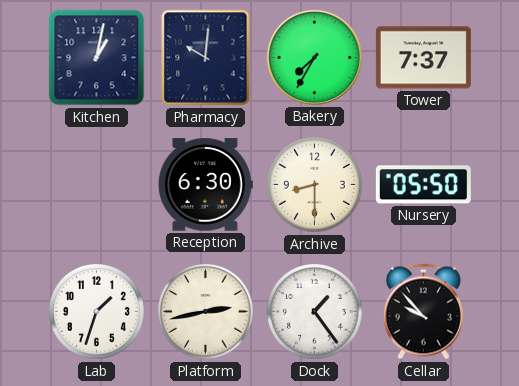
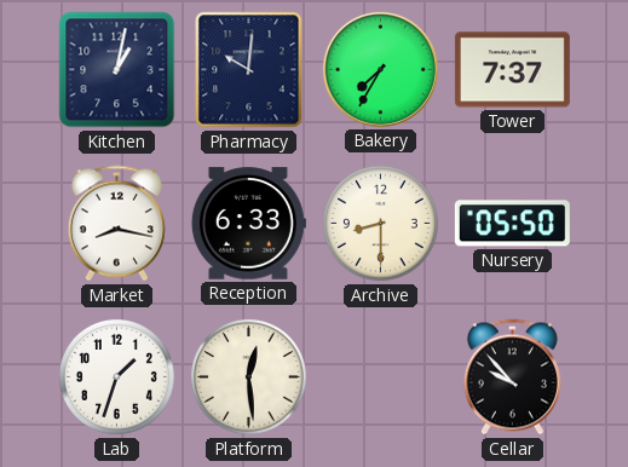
Market: none -> 8:17
Reception: 6:30 -> 6:33
Platform: 2:43 -> 12:29
Dock: 1:24 -> none
